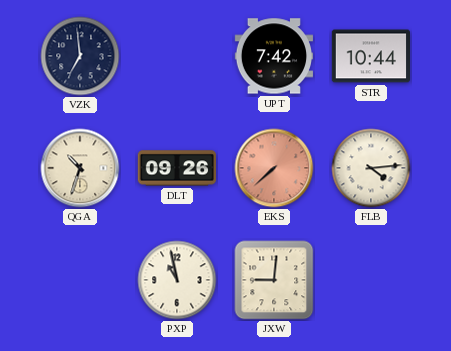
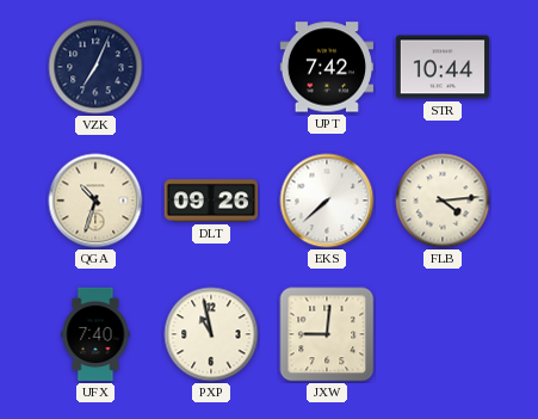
VZK: 6:59 -> 7:04
EKS dial: salmon -> white
UFX: none -> 7:40
